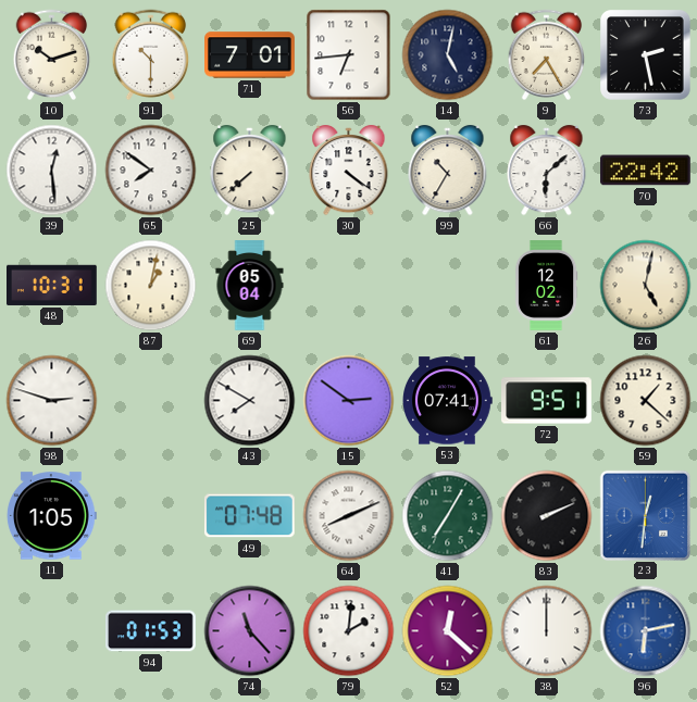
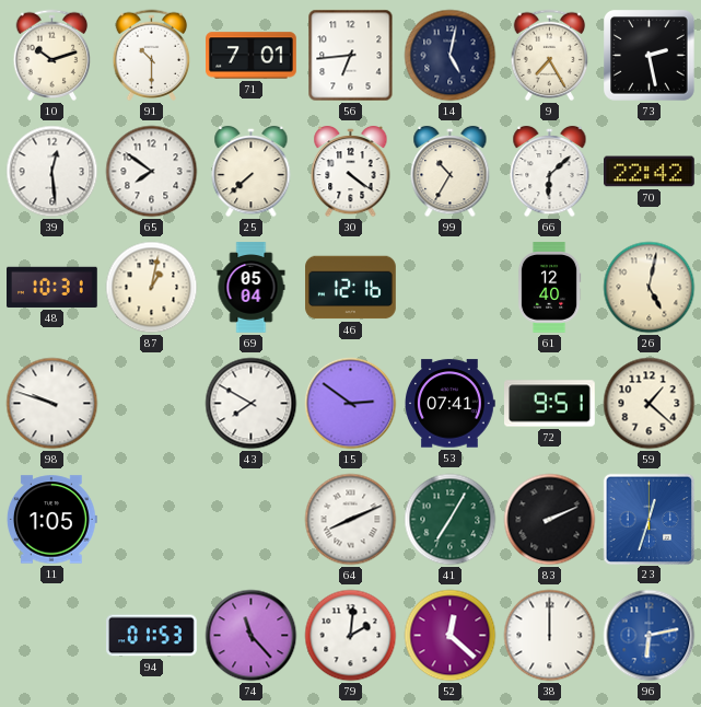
46: none -> 12:16
61: 12:02 -> 12:40
98: 2:48 -> 9:48
49: 07:48 -> none
23: 12:31 -> 12:33
